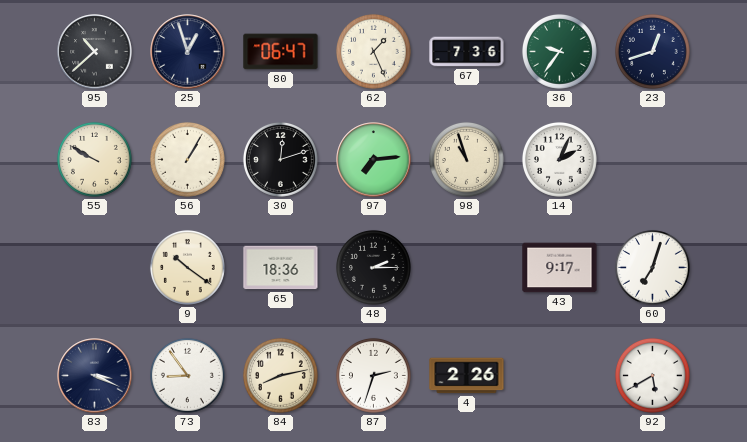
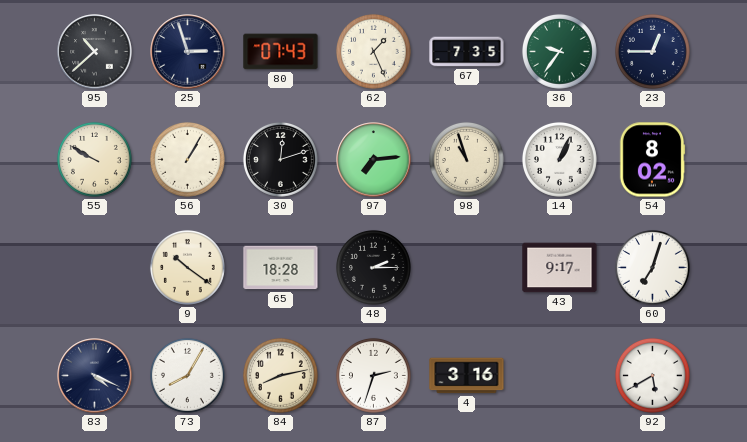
25: 12:57 -> 2:57
80: 06:47 -> 07:43
67: 7:36 -> 7:35
23: 12:42 -> 12:45
14: 2:04 -> 1:04
54: none -> 8:02
65: 18:36 -> 18:28
83: 3:19 -> 4:19
73: 8:54 -> 8:05
4: 2:26 -> 3:16
